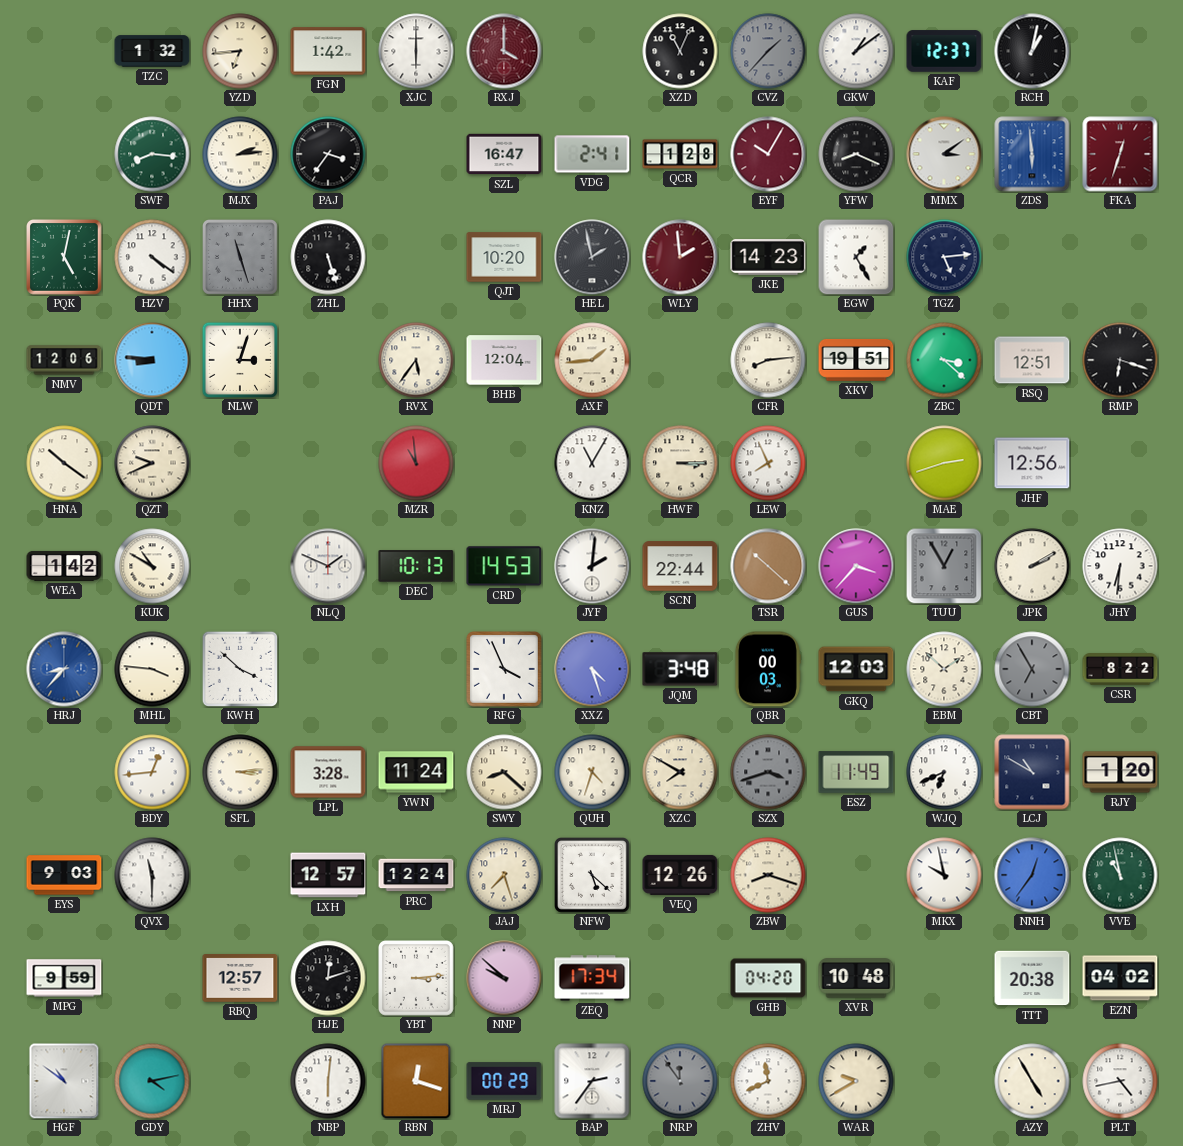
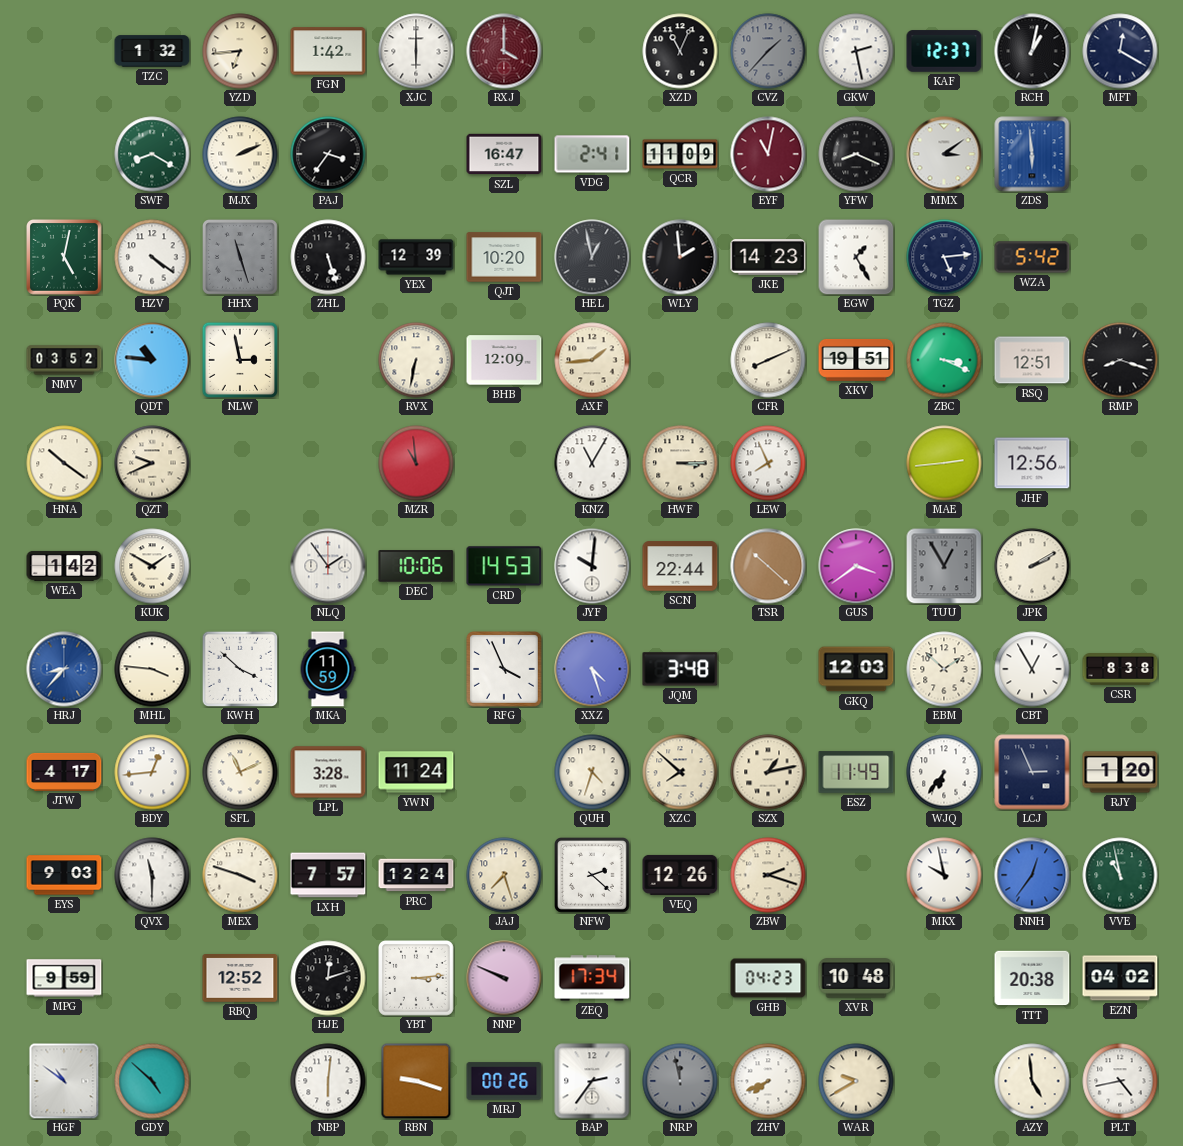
GKW: 1:09 -> 2:28
MFT: none -> 12:20
SWF: 8:16 -> 8:20
MJX: 2:14 -> 2:11
QCR: 1:28 -> 11:09
EYF: 10:05 -> 11:02
FKA: 12:33 -> none
YEX: none -> 12:39
HEL: 1:58 -> 12:58
WLY dial: burgundy -> black
WZA: none -> 5:42
NMV: 12:06 -> 03:52
QDT: 8:46 -> 10:46
NLW: 3:03 -> 2:58
RVX: 5:36 -> 6:32
BHB: 12:04 -> 12:09
CFR: 8:14 -> 8:11
ZBC: 3:22 -> 3:19
RMP: 6:18 -> 8:18
MAE: 2:42 -> 2:44
KUK: 10:50 -> 1:50
NLQ: 1:49 -> 1:54
DEC: 10:13 -> 10:06
JYF: 2:01 -> 10:01
GUS: 3:37 -> 3:39
JHY: 6:31 -> none
MKA: none -> 11:59
QBR: 00:03 -> none
CBT: 6:55 -> 12:55
CBT dial: grey -> white
CSR: 8:22 -> 8:38
JTW: none -> 4:17
SFL: 3:14 -> 11:11
SWY: 8:22 -> none
XZC: 7:50 -> 7:52
SZX: 3:42 -> 1:13
SZX dial: grey -> cream
WJQ: 6:41 -> 6:36
LCJ: 10:50 -> 2:56
MEX: none -> 3:48
LXH: 12:57 -> 7:57
NFW: 5:22 -> 2:22
ZBW: 8:18 -> 2:18
RBQ: 12:57 -> 12:52
NNP: 9:52 -> 9:49
GHB: 04:20 -> 04:23
GDY: 4:13 -> 4:52
RBN: 12:18 -> 9:18
MRJ: 00:29 -> 00:26
NRP: 11:54 -> 11:58
ZHV: 11:41 -> 7:41
AZY: 4:55 -> 4:59
